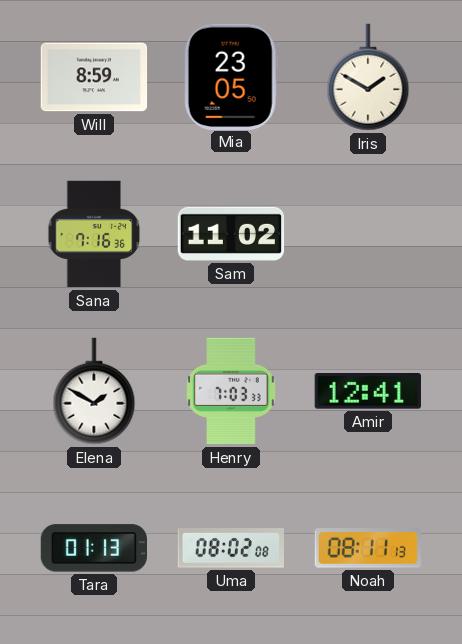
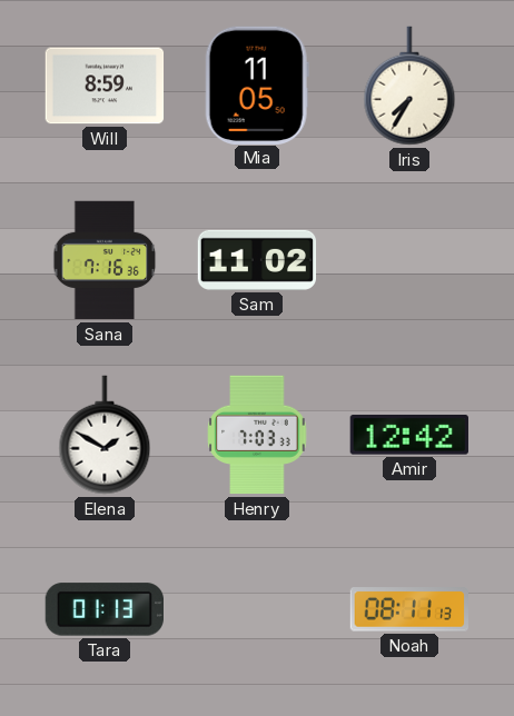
Mia: 23:05 -> 11:05
Iris: 1:50 -> 7:35
Amir: 12:41 -> 12:42
Uma: 08:02 -> none
